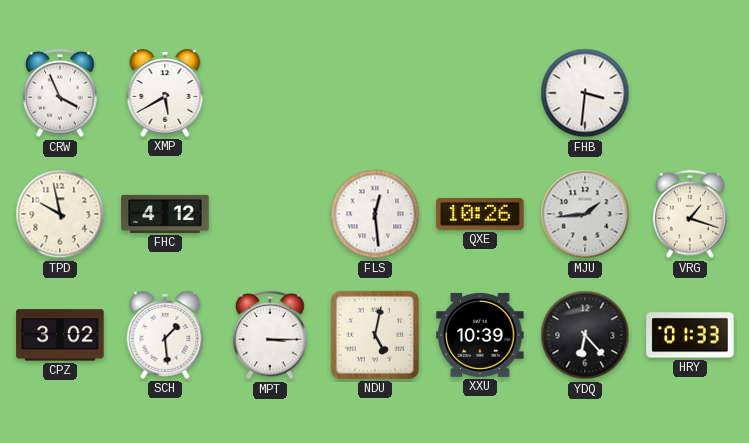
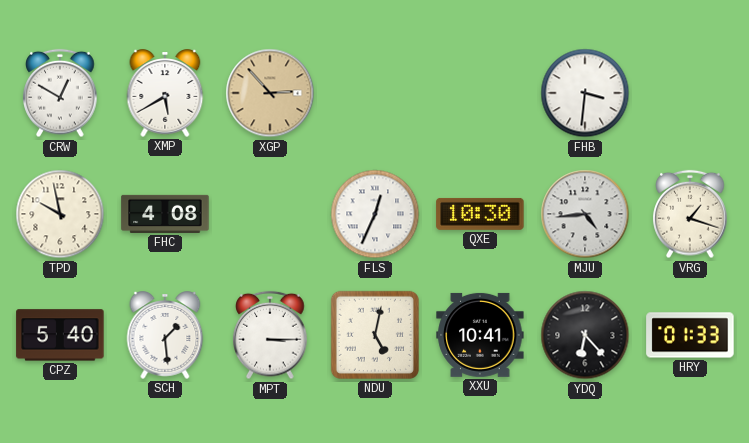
CRW: 3:56 -> 12:50
XGP: none -> 2:53
FHC: 4:12 -> 4:08
FLS: 12:29 -> 12:34
QXE: 10:26 -> 10:30
MJU: 1:44 -> 4:44
CPZ: 3:02 -> 5:40
XXU: 10:39 -> 10:41
